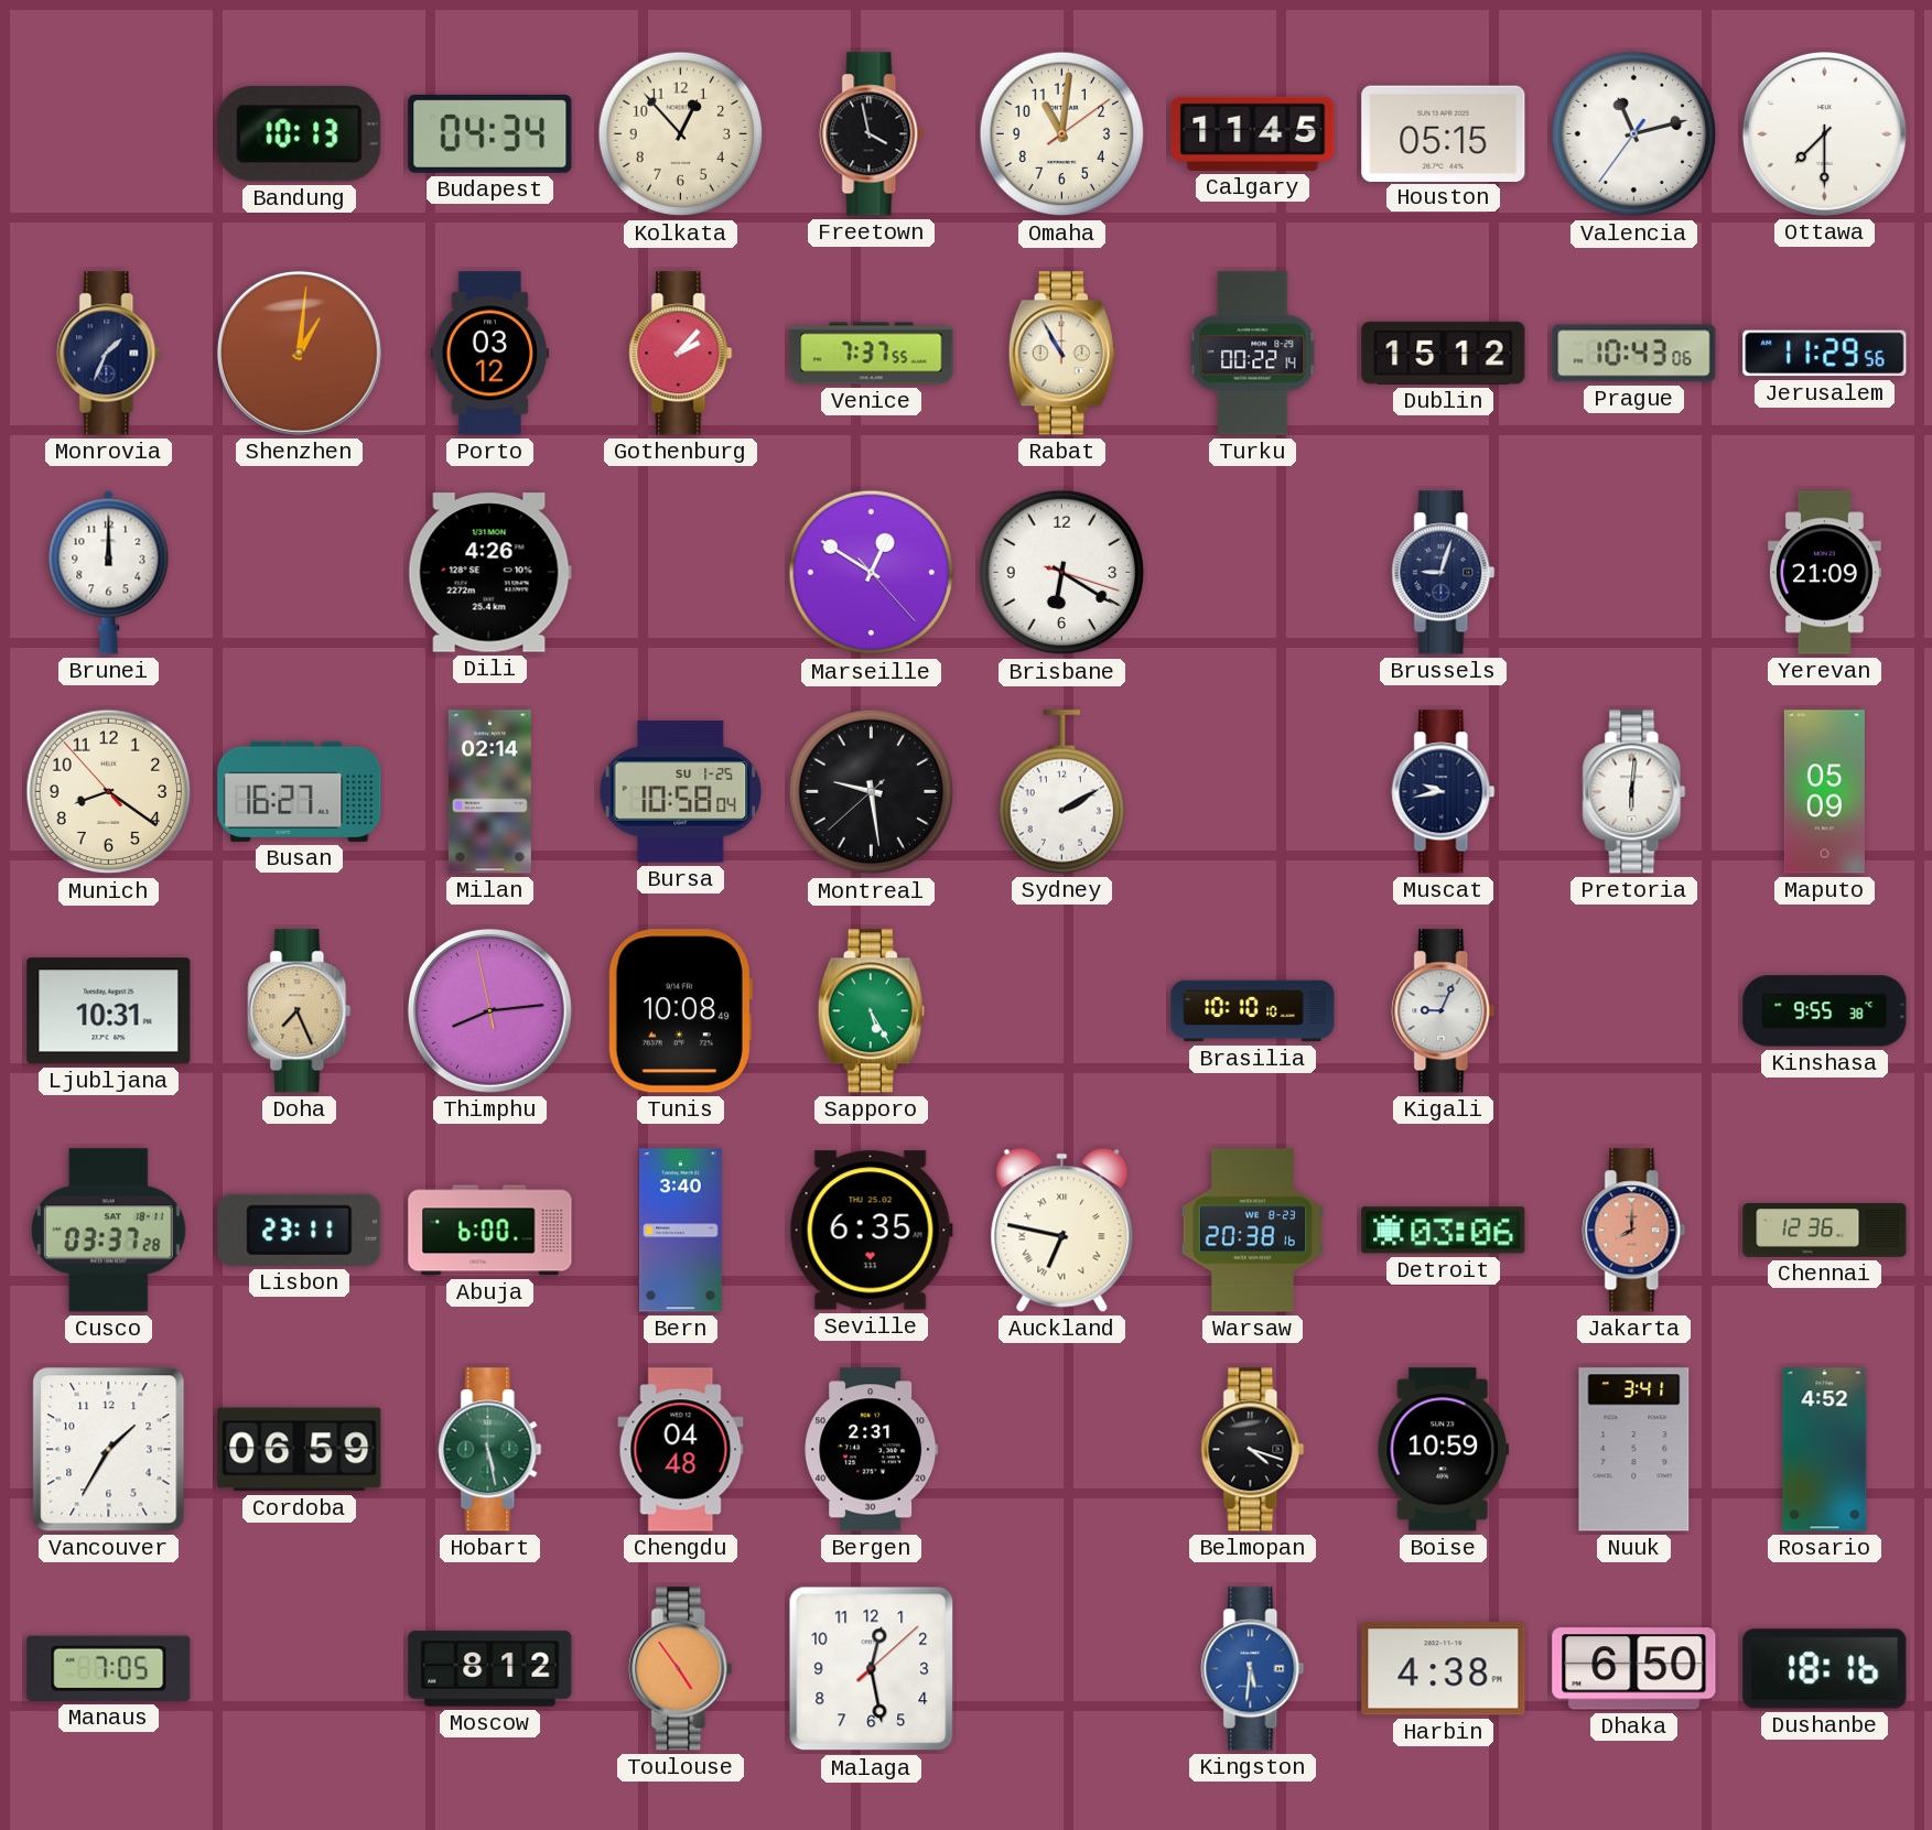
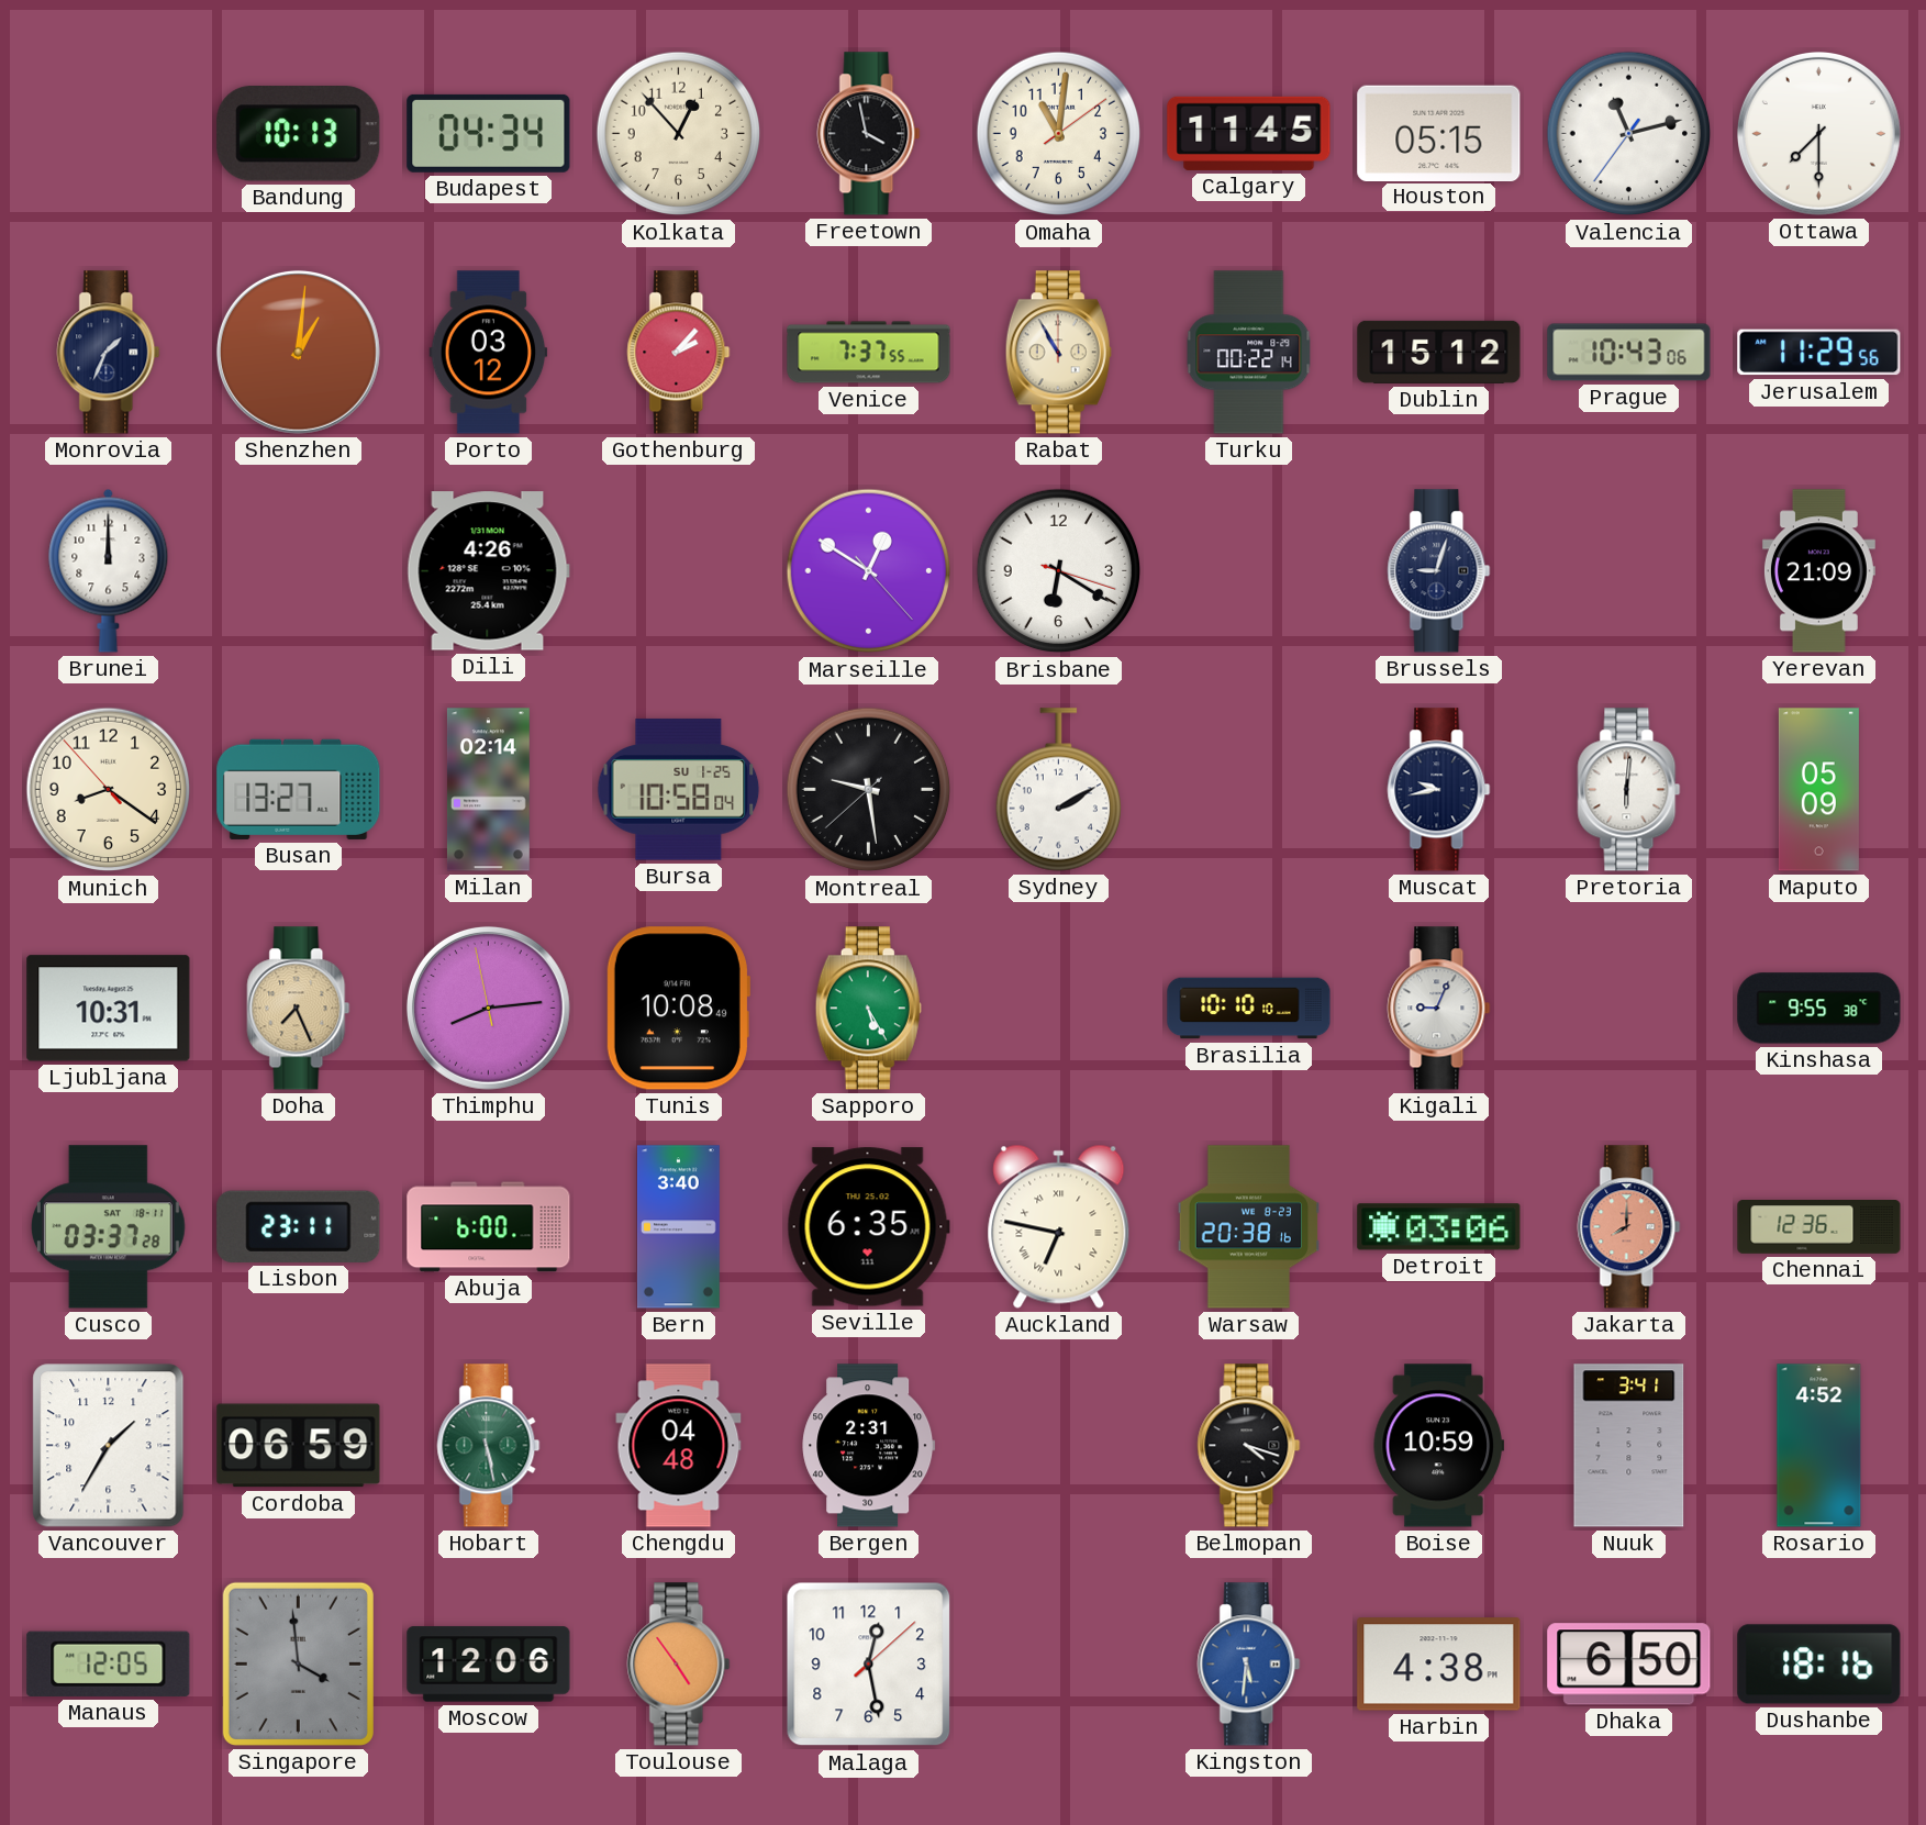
Busan: 16:27 -> 13:27
Manaus: 7:05 -> 12:05
Singapore: none -> 3:59
Moscow: 8:12 -> 12:06
